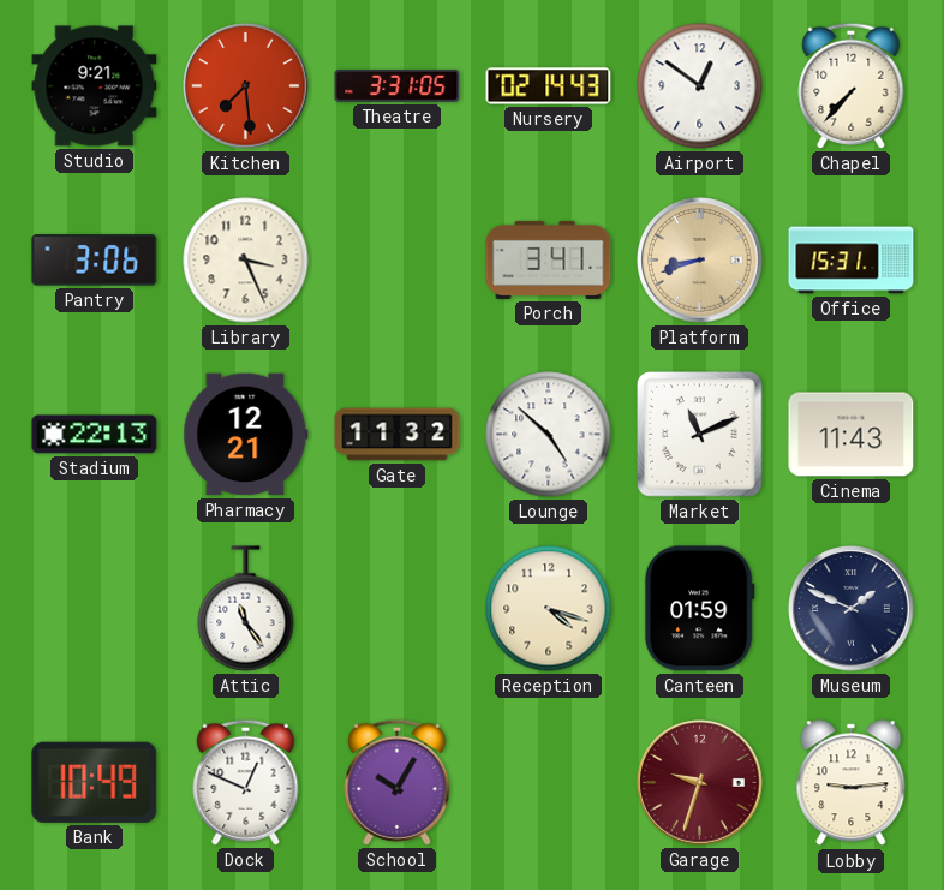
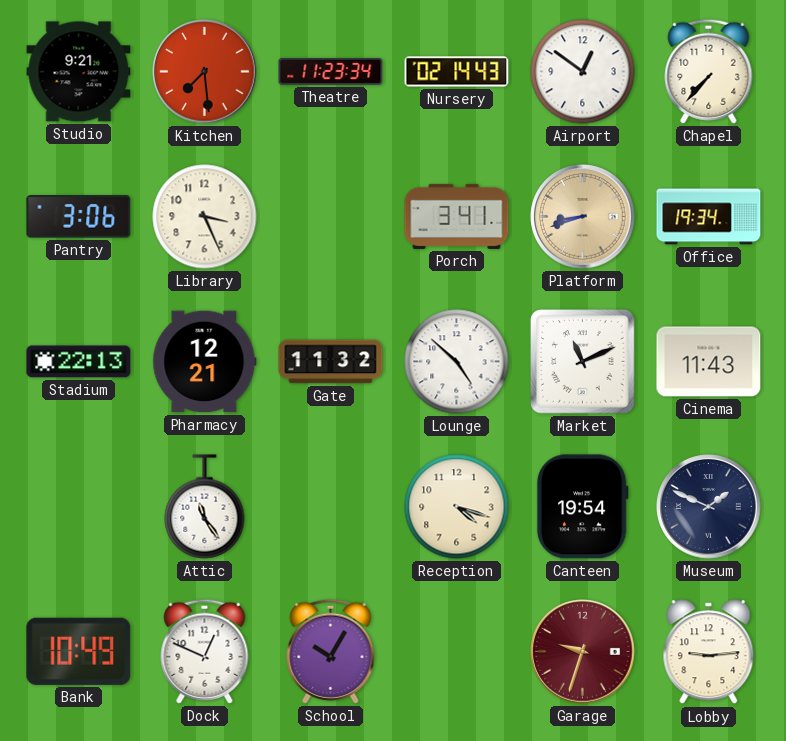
Theatre: 3:31 -> 11:23
Office: 15:31 -> 19:34
Canteen: 01:59 -> 19:54
